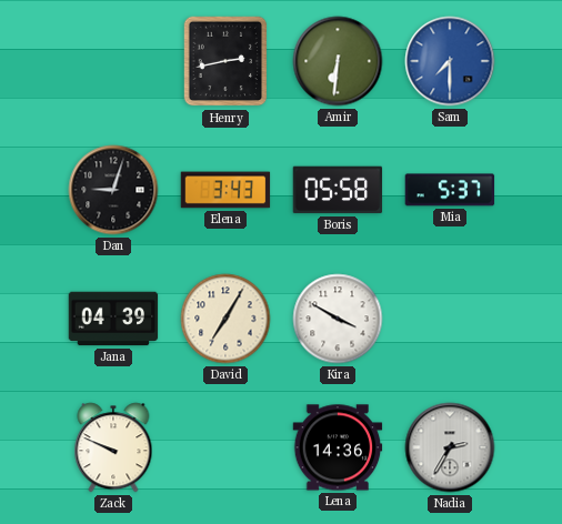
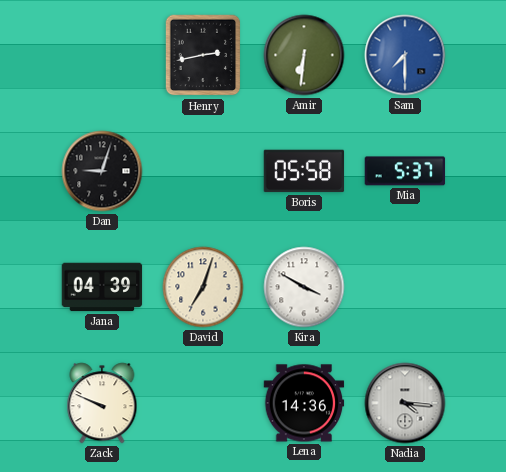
Elena: 3:43 -> none
David: 7:05 -> 7:03
Nadia: 2:35 -> 4:16
